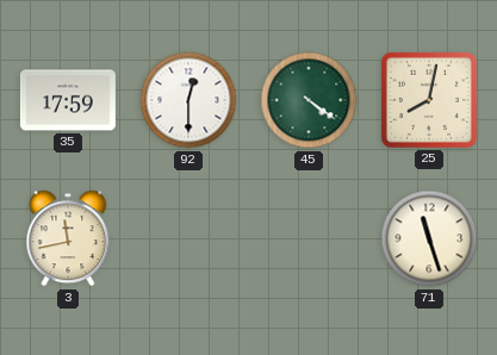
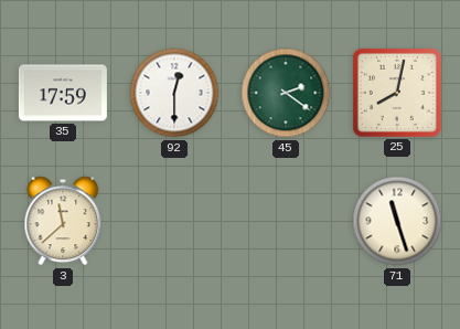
45: 4:21 -> 2:21
3: 11:43 -> 11:38
